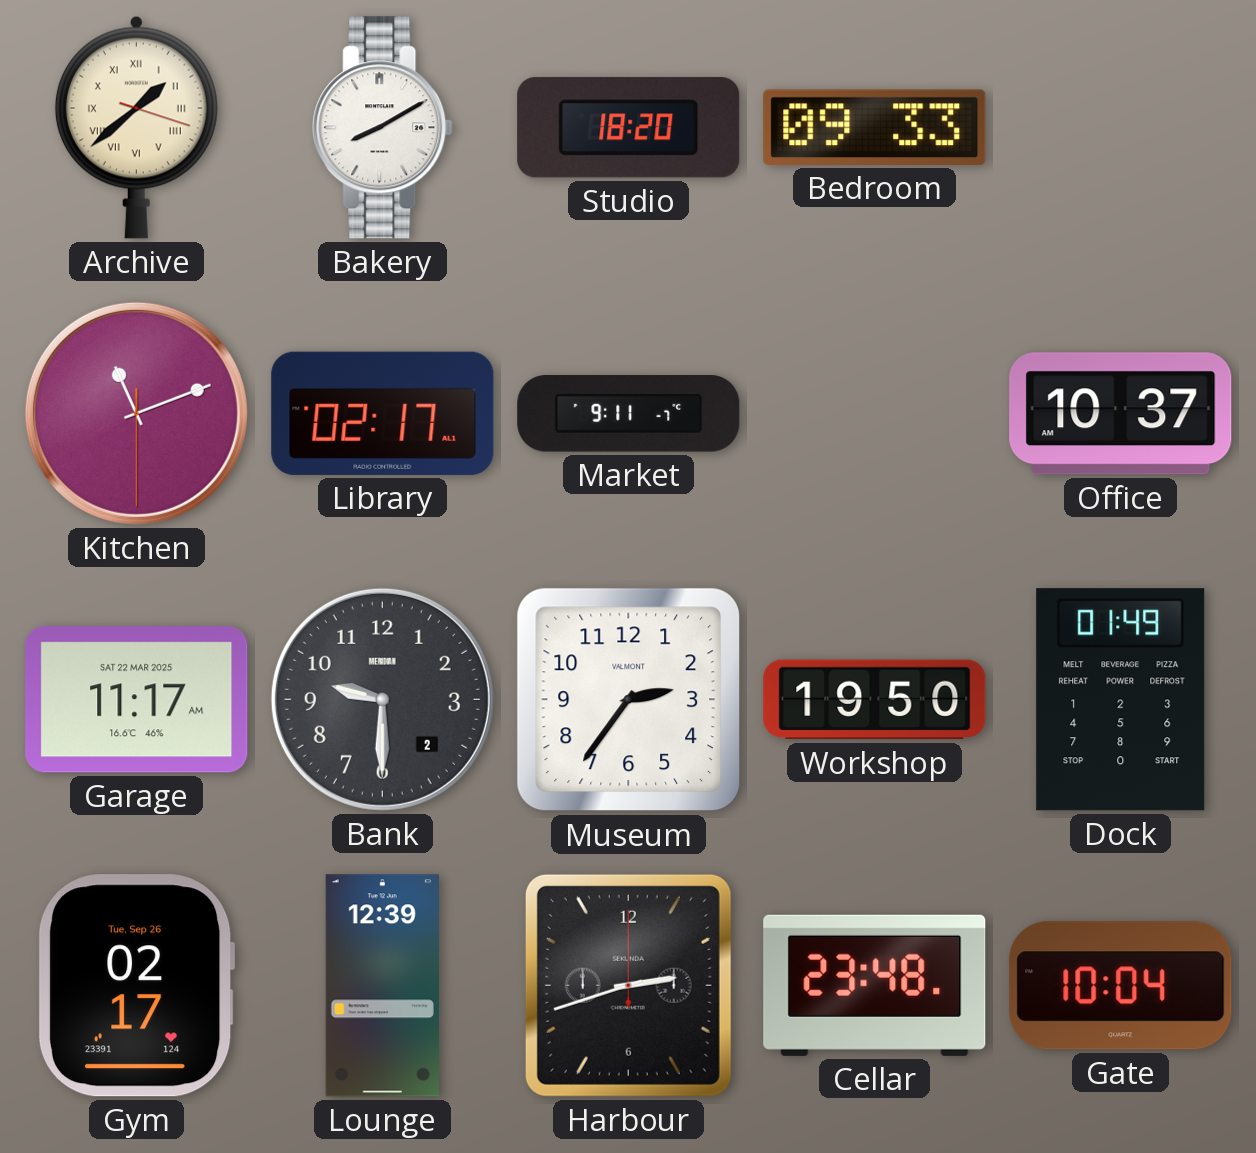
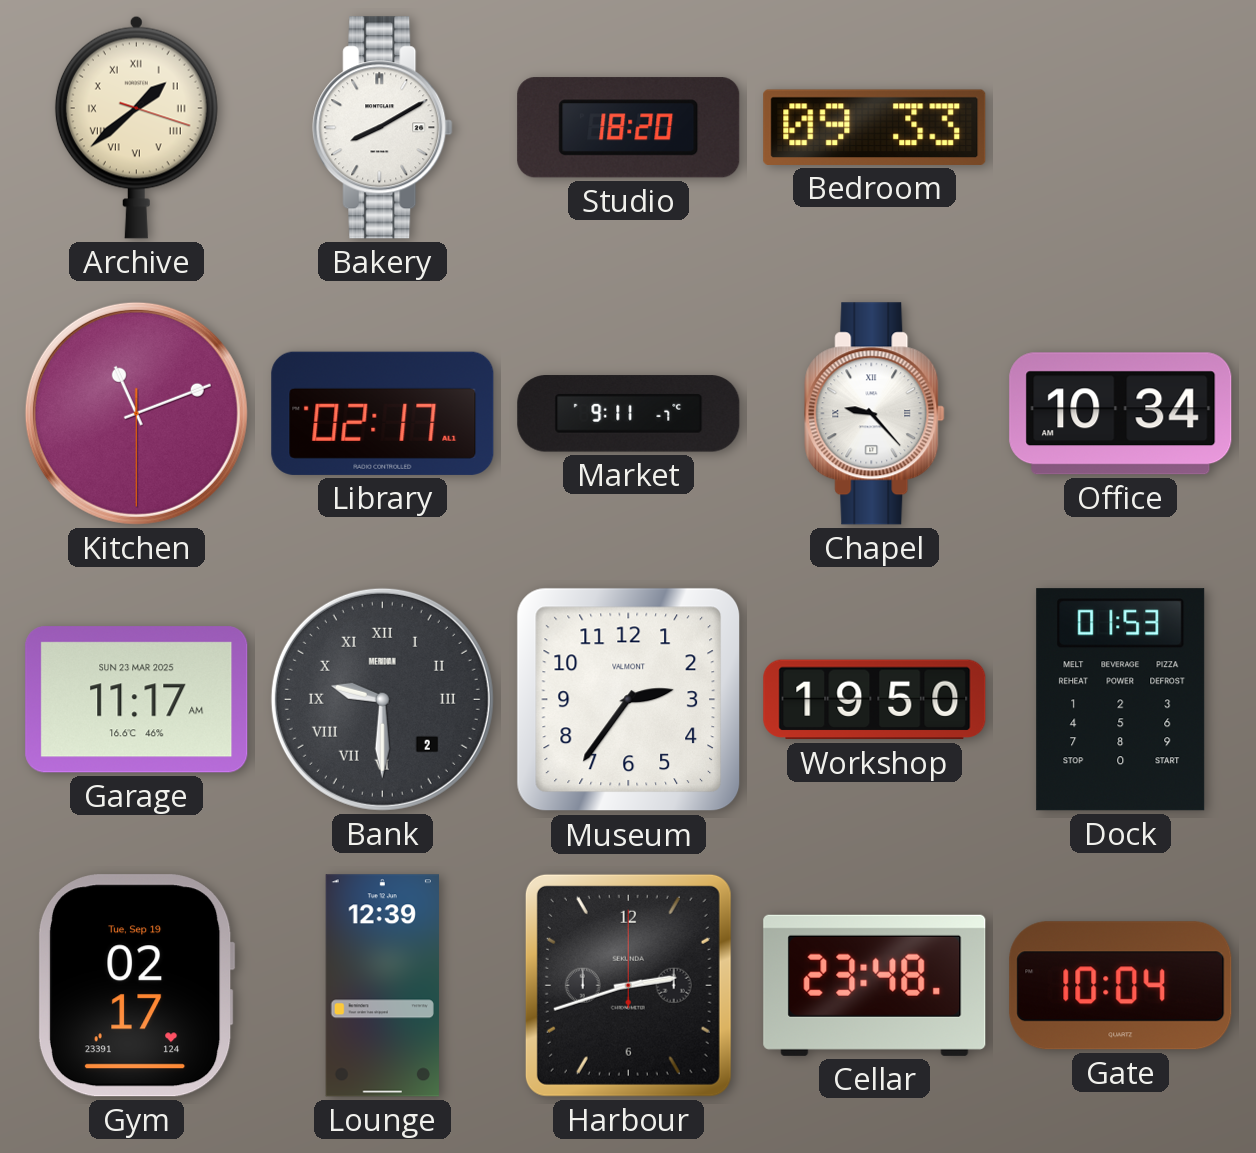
Chapel: none -> 9:23
Office: 10:37 -> 10:34
Garage date: SAT 22 MAR 2025 -> SUN 23 MAR 2025
Bank numerals: Arabic -> Roman
Dock: 01:49 -> 01:53
Gym date: Tue, Sep 26 -> Tue, Sep 19
